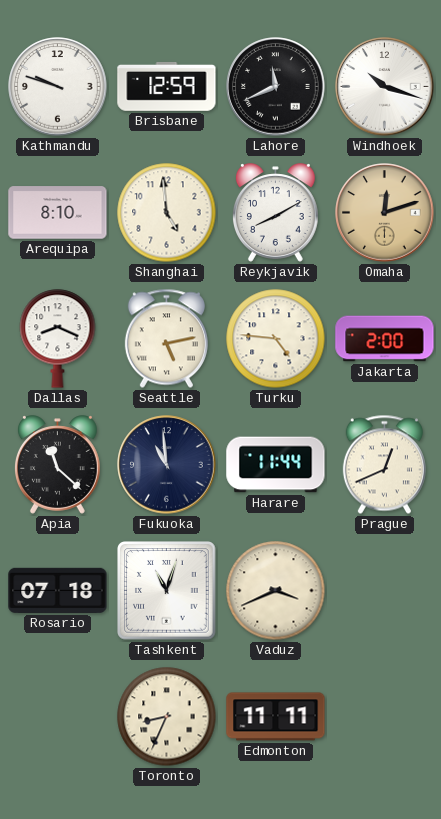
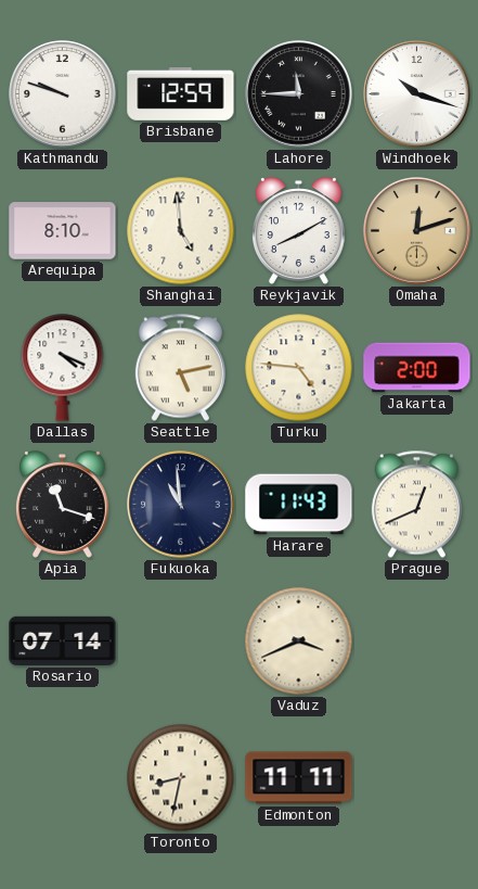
Lahore: 11:41 -> 11:45
Dallas: 8:19 -> 4:19
Apia: 11:22 -> 11:18
Harare: 11:44 -> 11:43
Rosario: 07:18 -> 07:14
Tashkent: 11:03 -> none
Toronto: 8:34 -> 8:32
